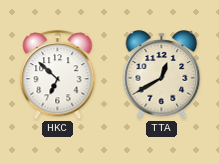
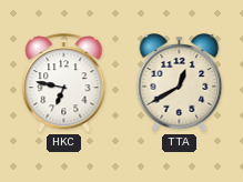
HKC: 6:52 -> 6:47
